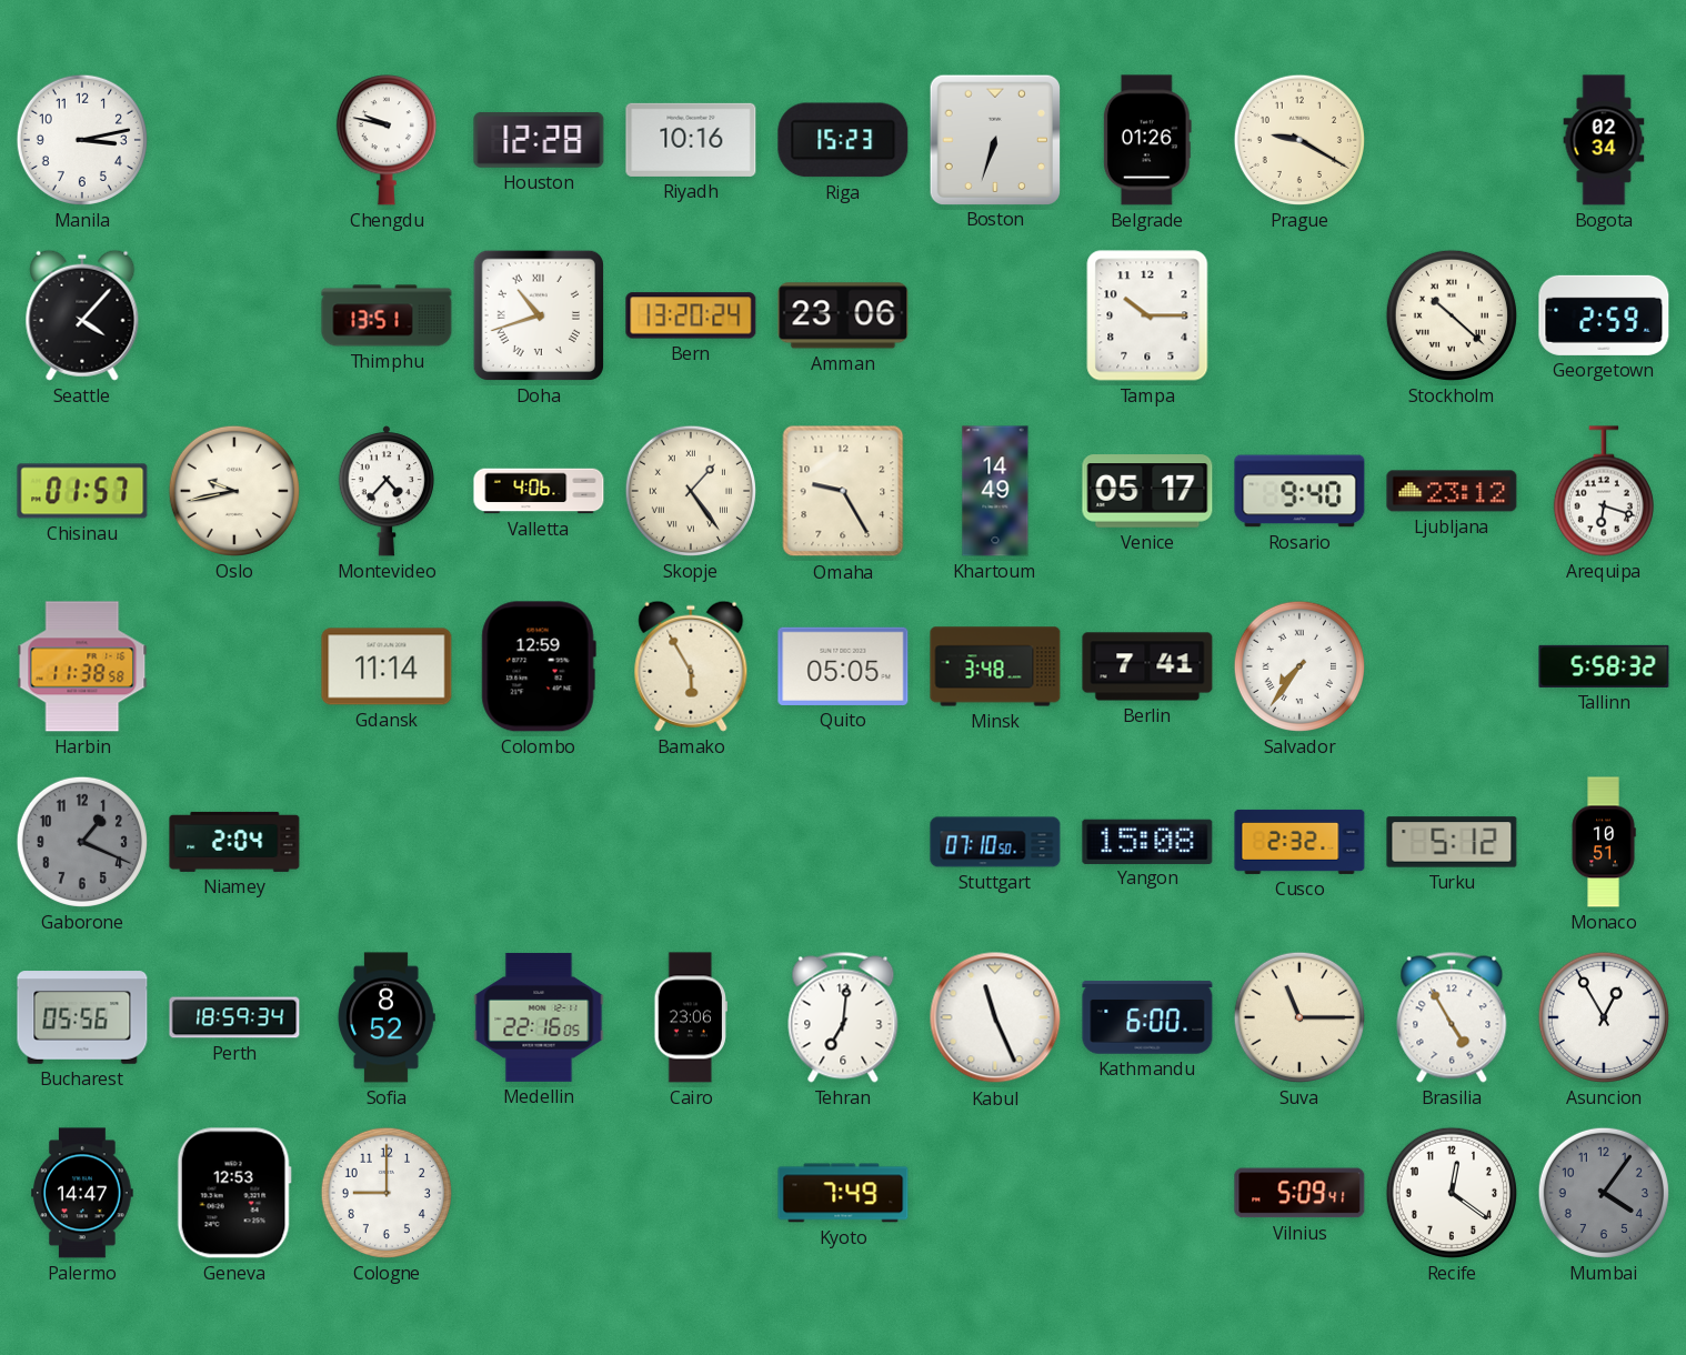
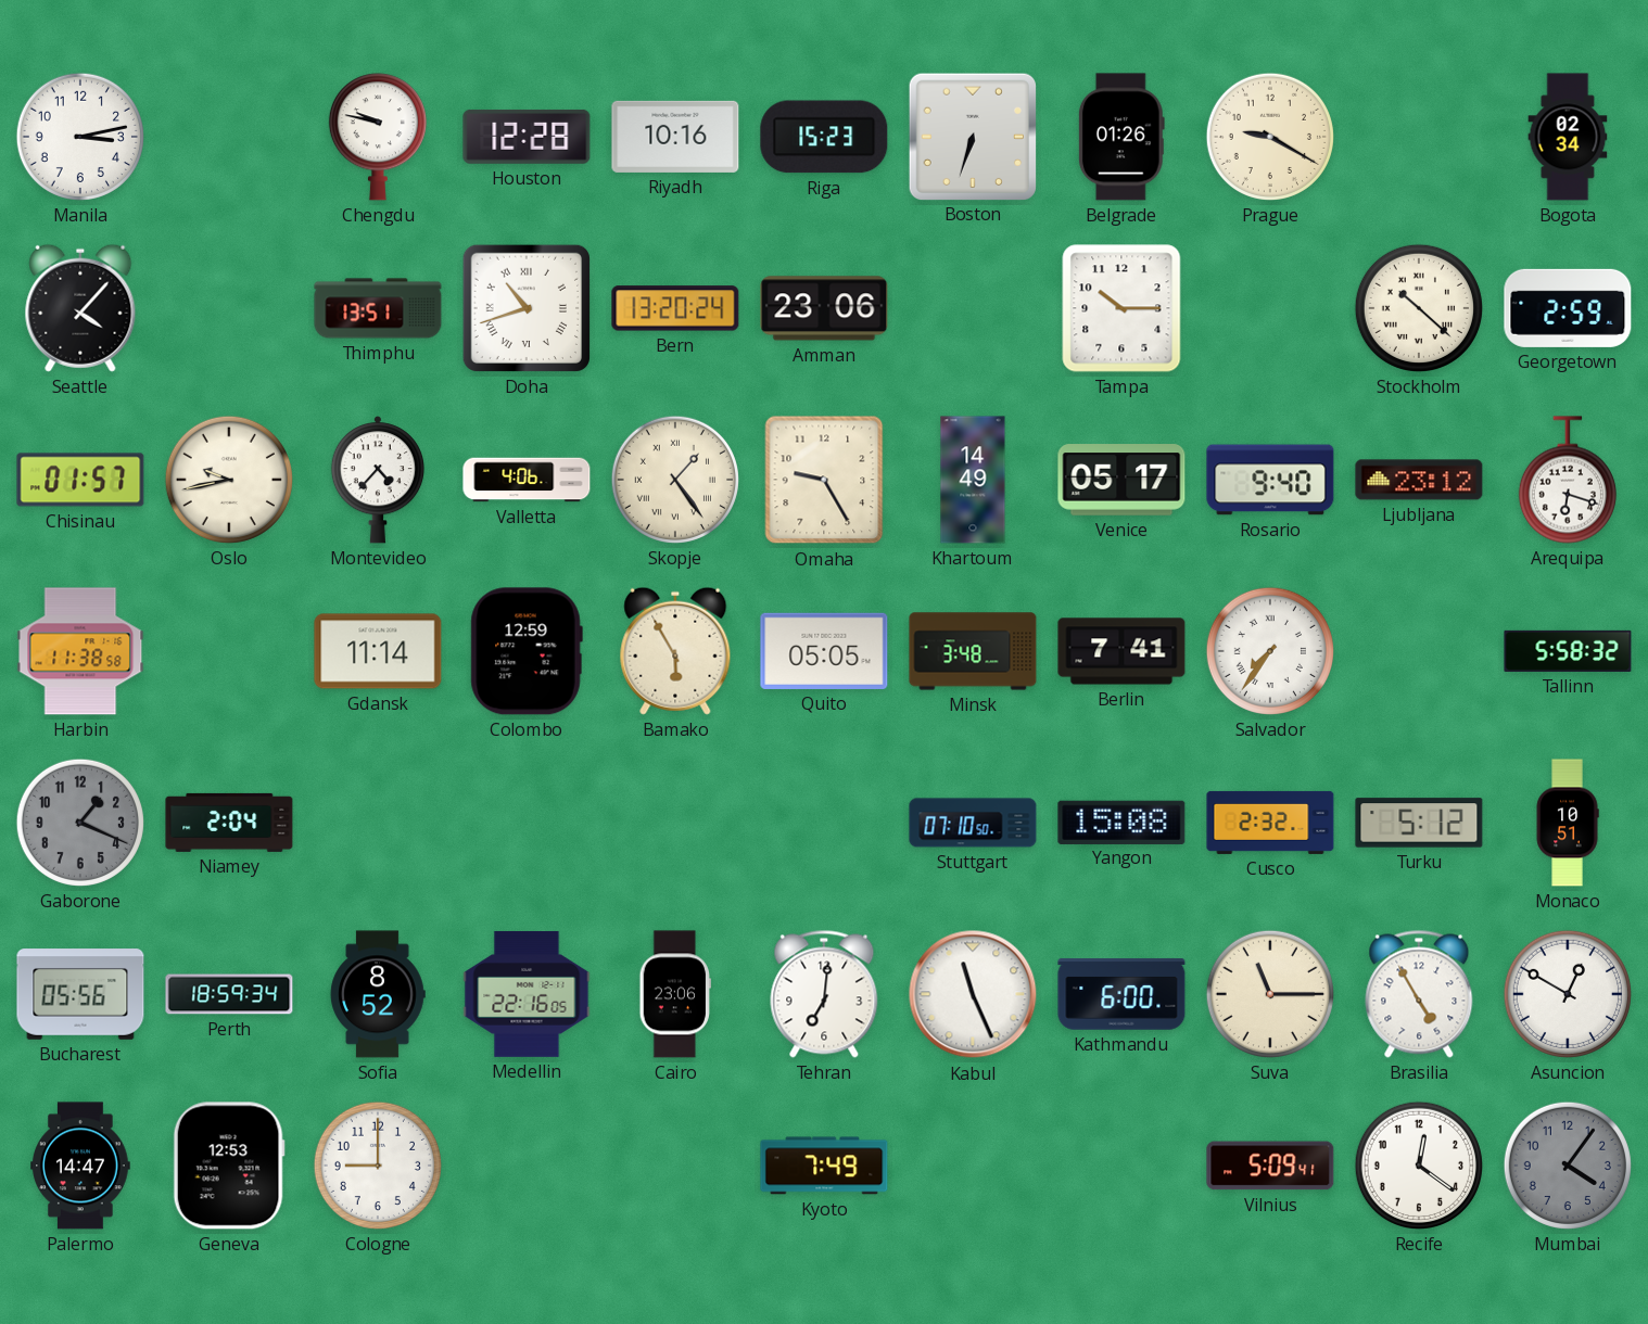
Asuncion: 12:55 -> 12:50
